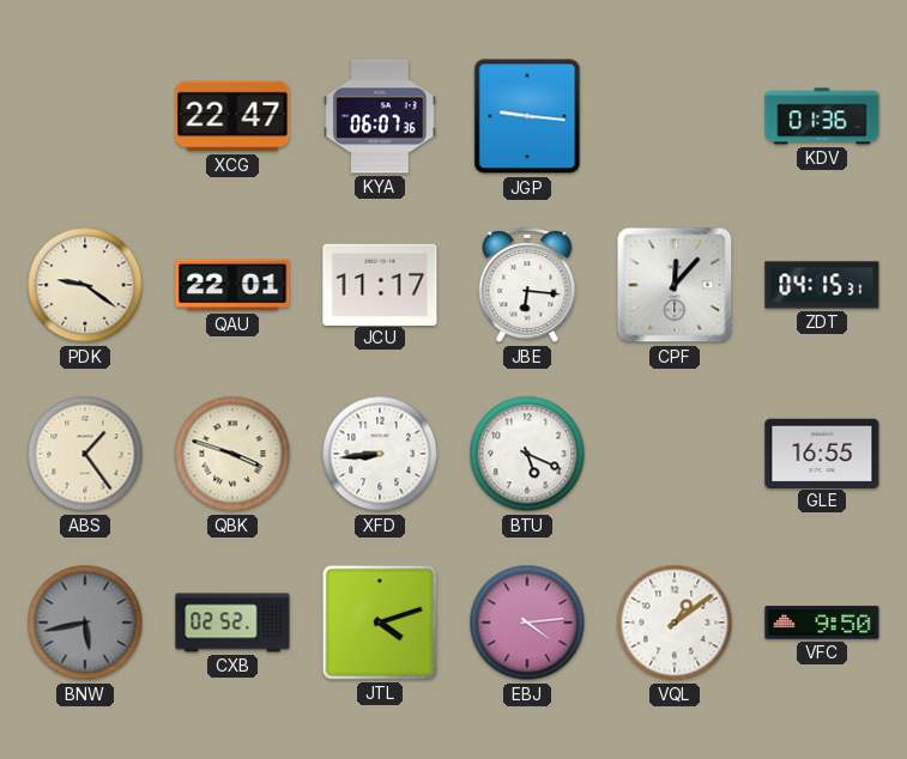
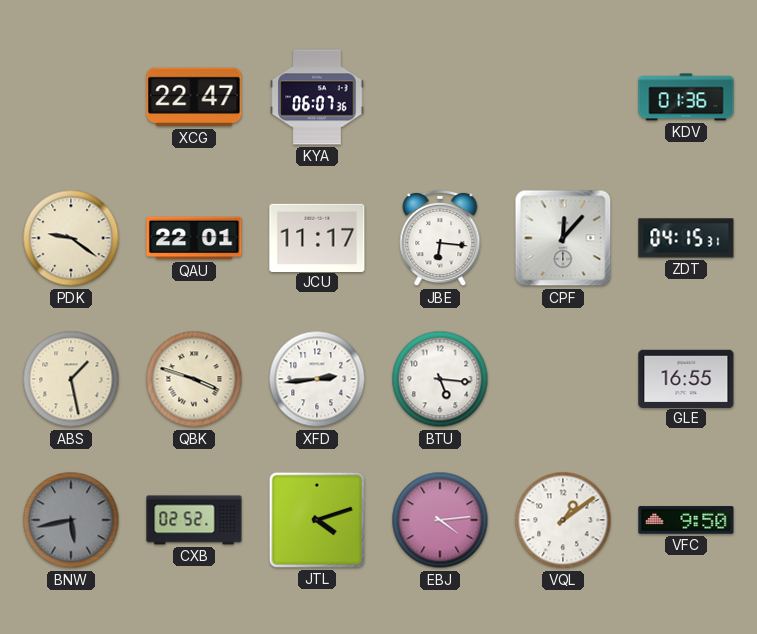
JGP: 9:16 -> none
ABS: 1:24 -> 1:28
XFD: 8:44 -> 2:44
BTU: 5:19 -> 5:16
